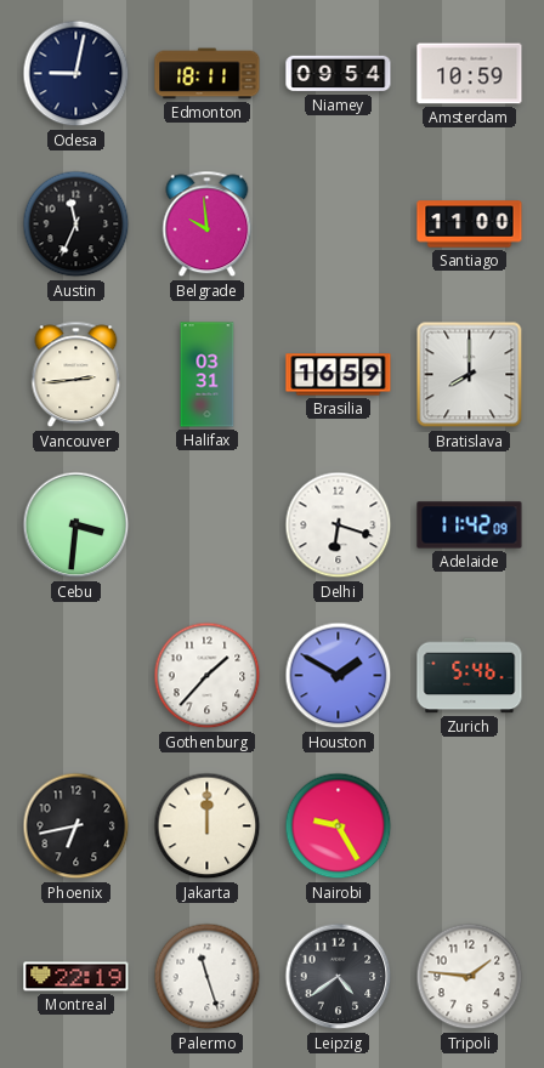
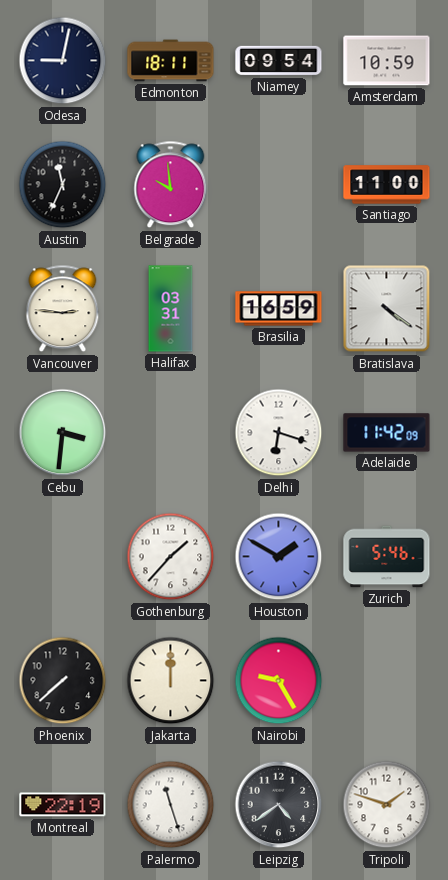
Vancouver: 2:44 -> 2:46
Bratislava: 8:00 -> 4:21
Phoenix: 6:43 -> 7:38
Tripoli: 1:46 -> 1:48
